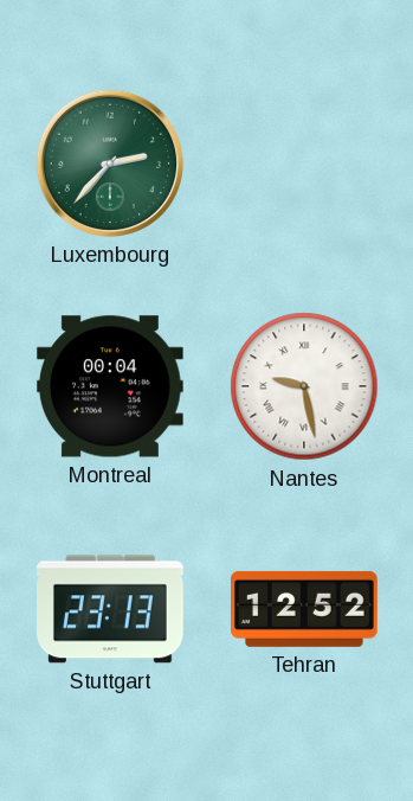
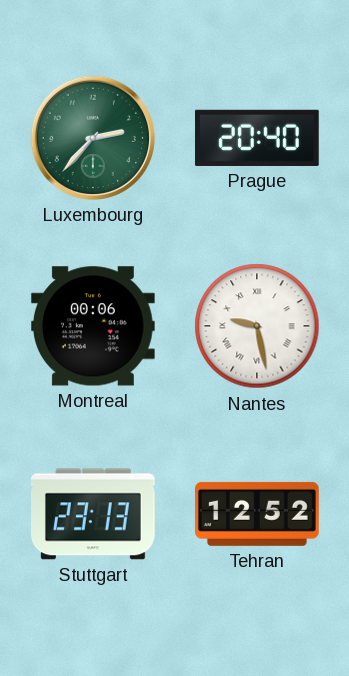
Prague: none -> 20:40
Montreal: 00:04 -> 00:06
